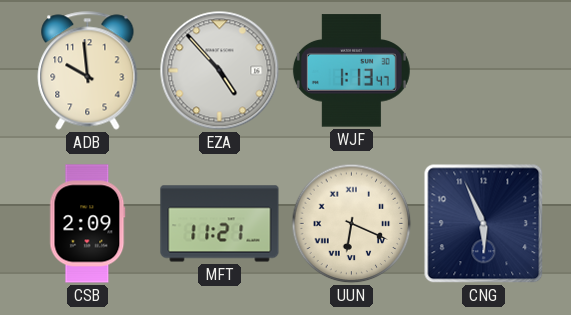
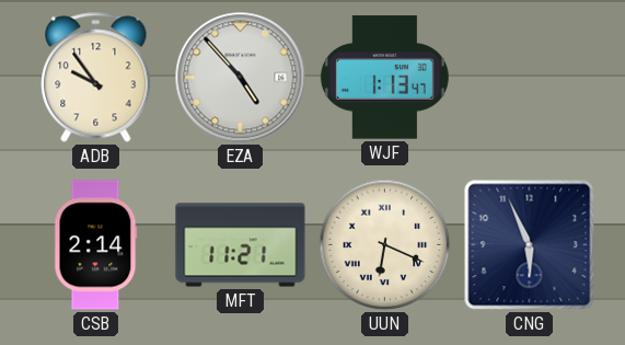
ADB: 9:59 -> 9:54
CSB: 2:09 -> 2:14
